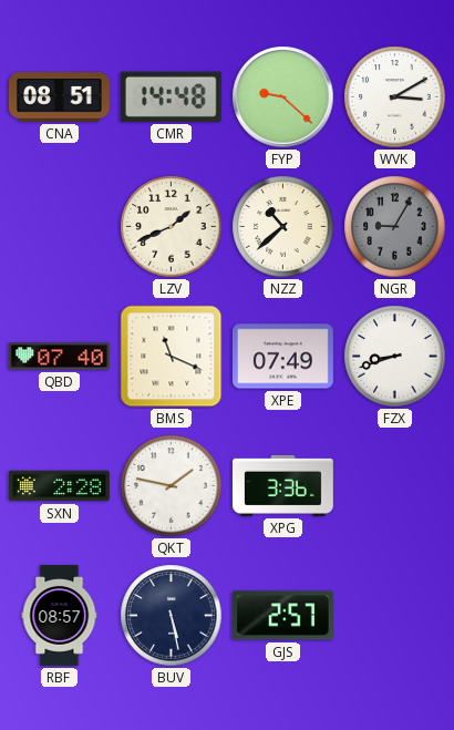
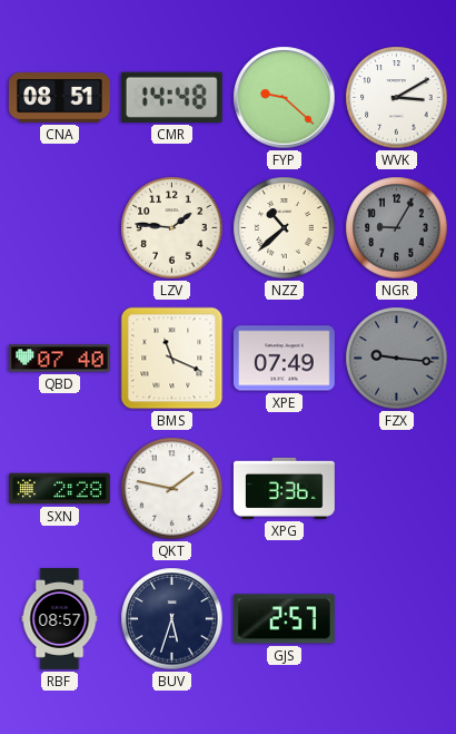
LZV: 1:41 -> 1:46
FZX: 8:42 -> 9:16
FZX dial: white -> grey
BUV: 5:28 -> 5:33
